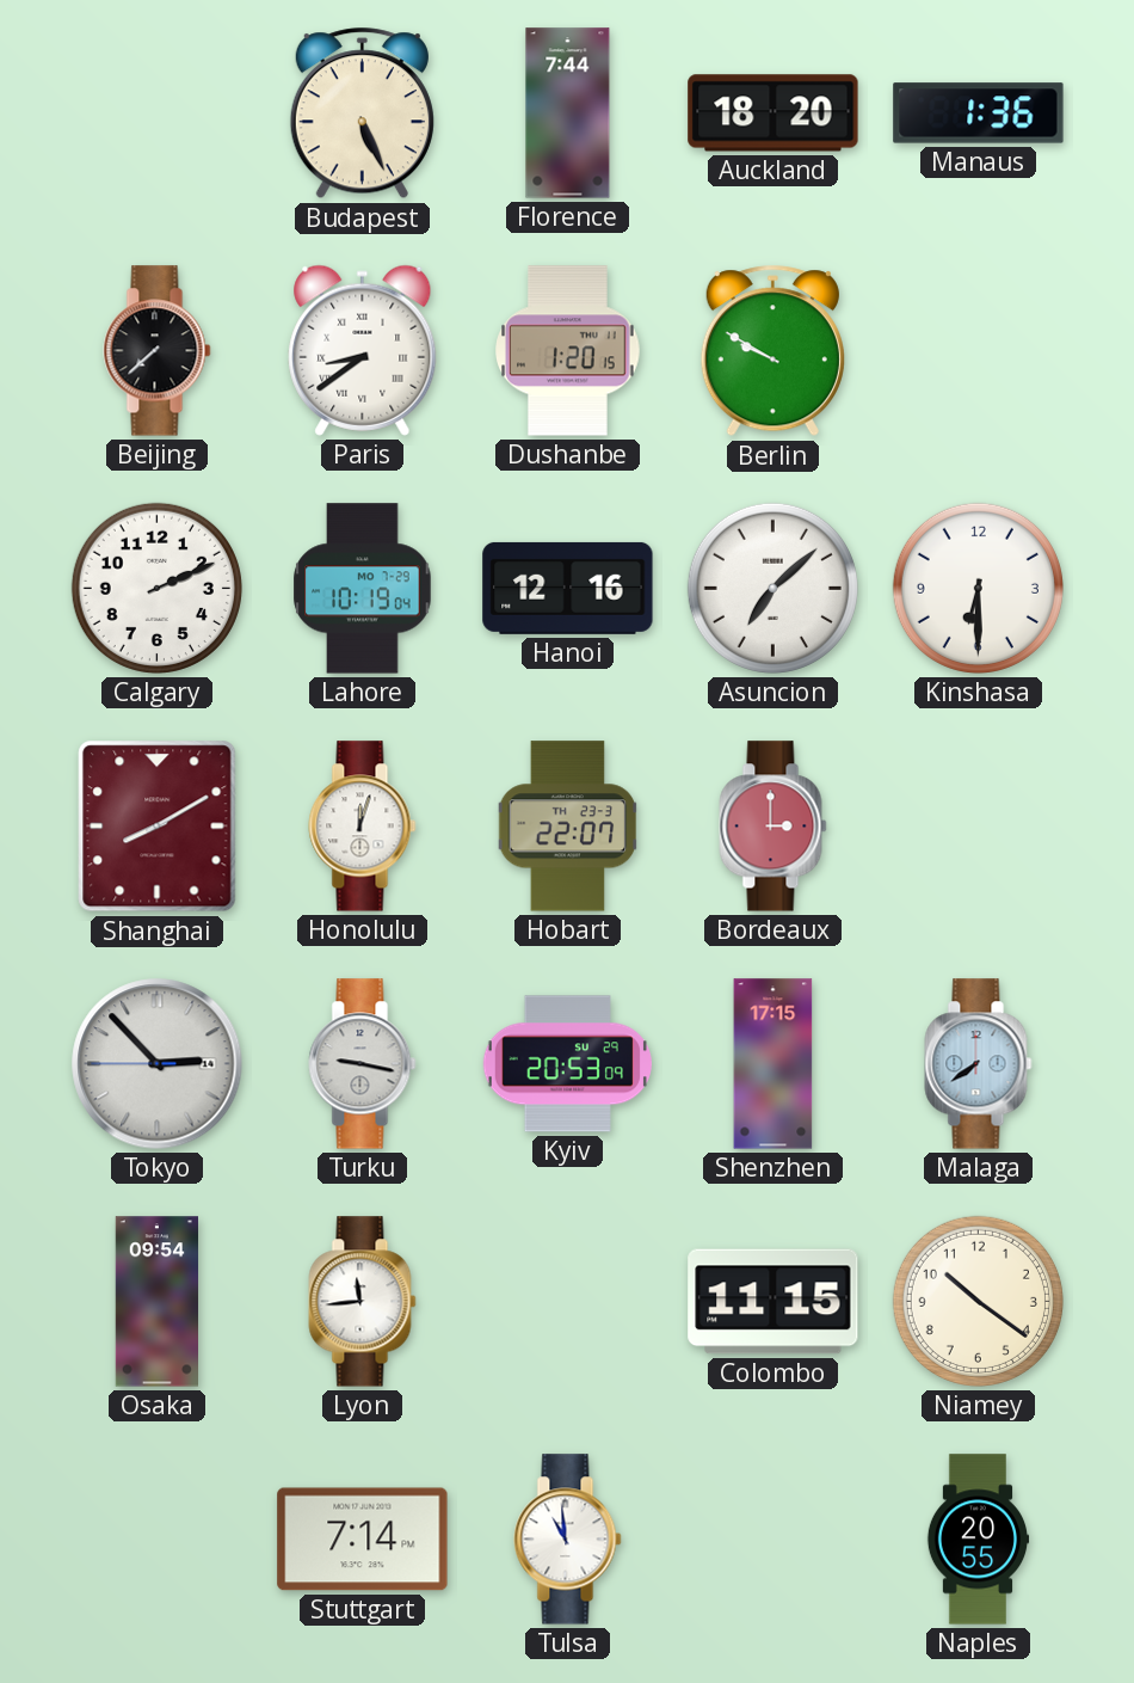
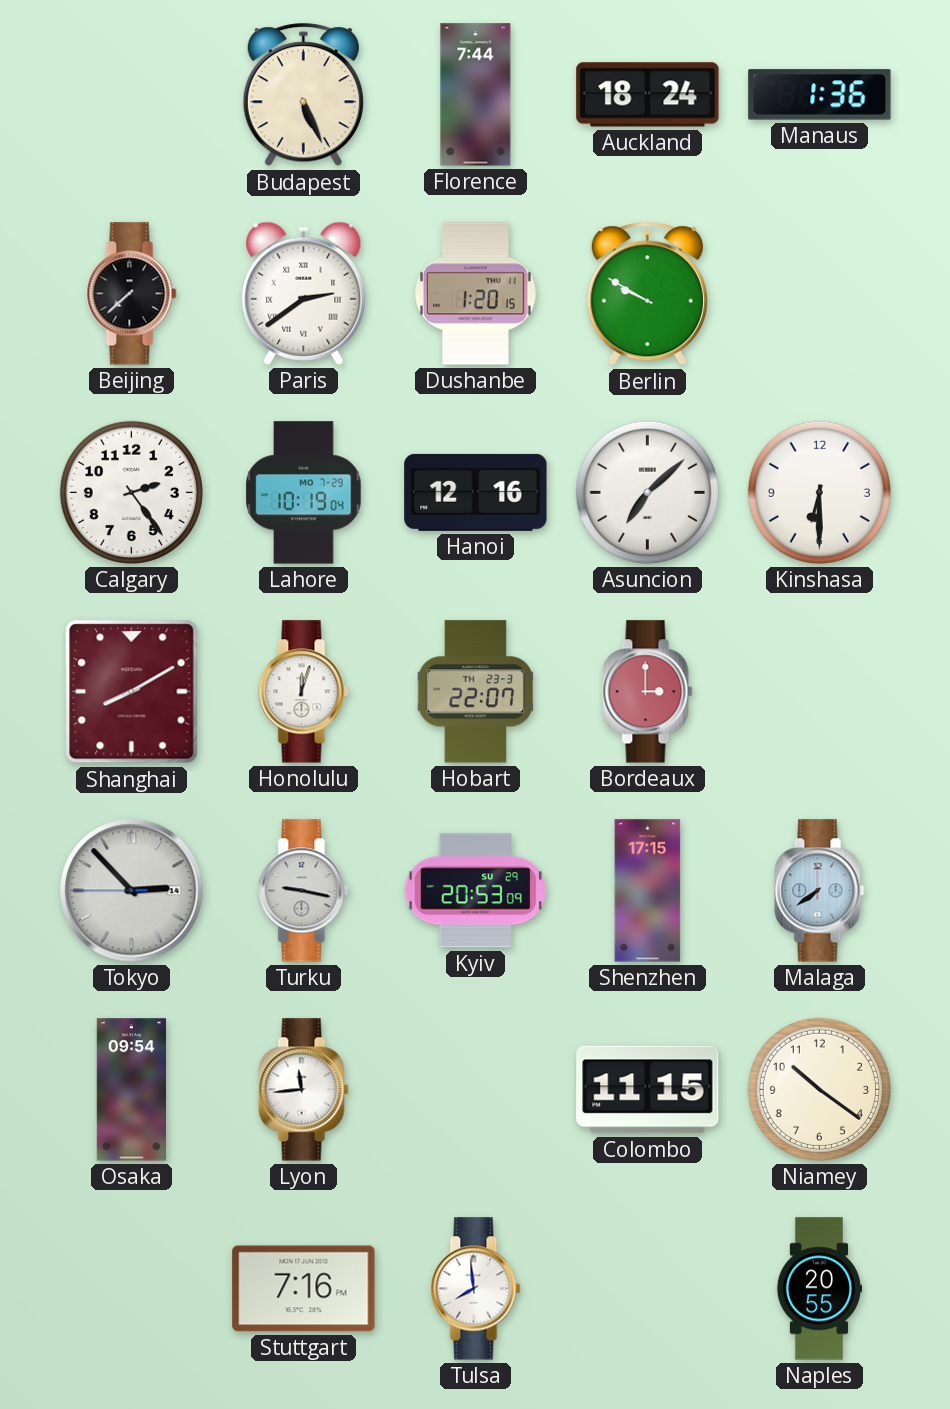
Auckland: 18:20 -> 18:24
Paris: 8:39 -> 2:39
Calgary: 2:11 -> 2:24
Stuttgart: 7:14 -> 7:16
Tulsa: 10:59 -> 7:59
